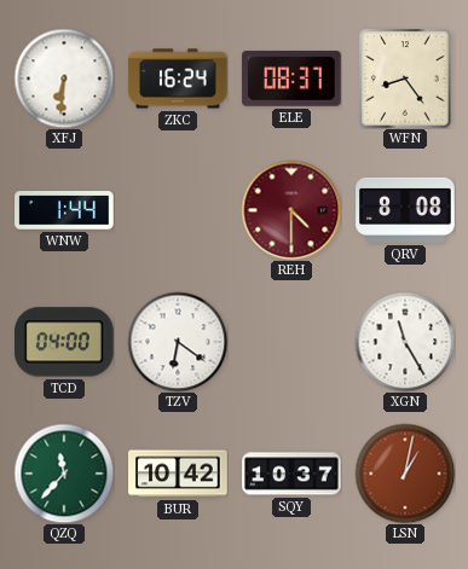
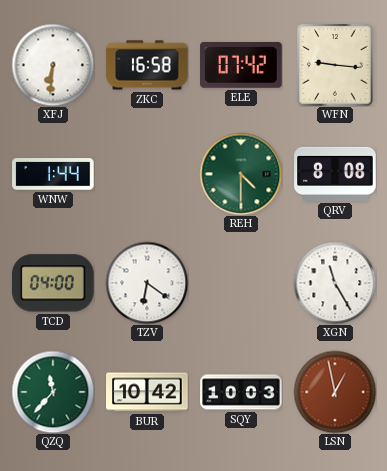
ZKC: 16:24 -> 16:58
ELE: 08:37 -> 07:42
WFN: 8:24 -> 9:16
REH dial: burgundy -> green
SQY: 10:37 -> 10:03
LSN: 1:02 -> 12:58
